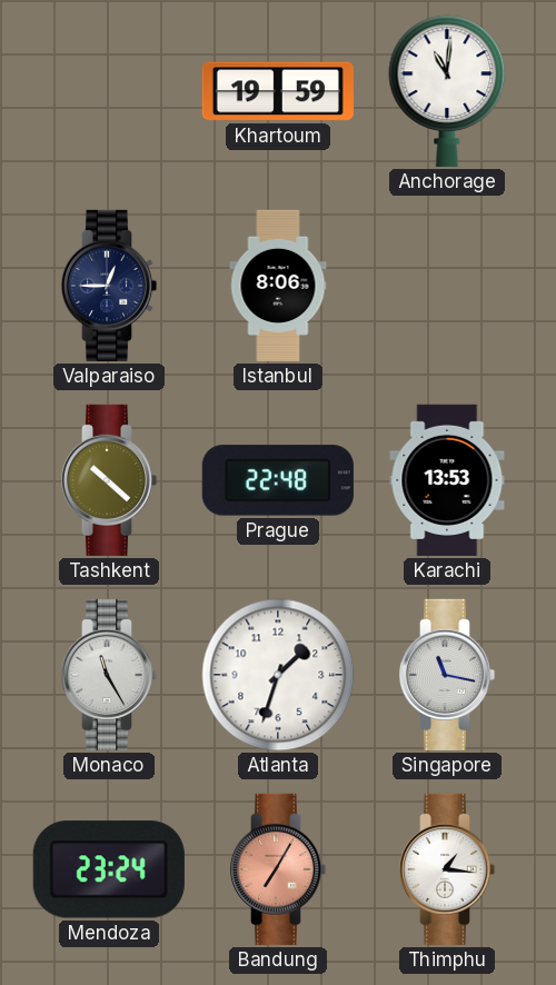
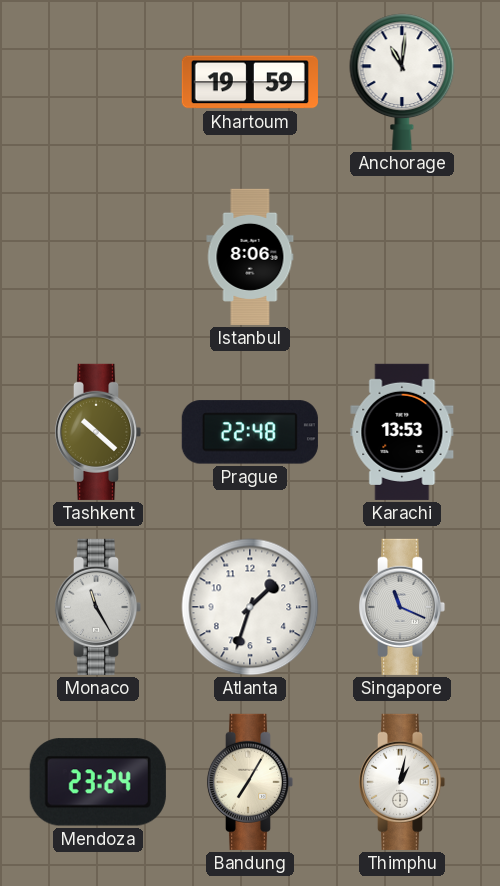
Valparaiso: 12:45 -> none
Singapore: 11:17 -> 11:19
Bandung dial: salmon -> cream
Thimphu: 1:16 -> 1:02
